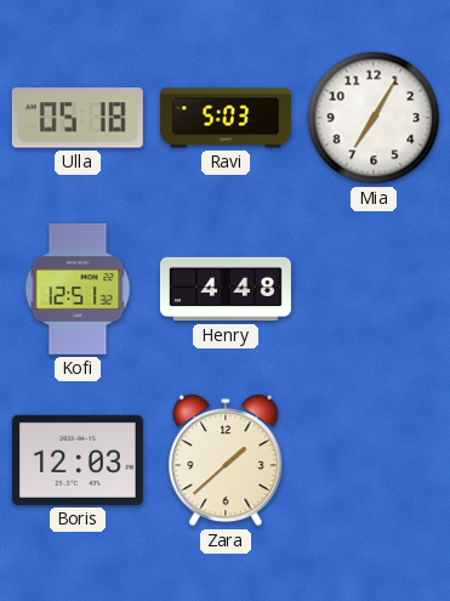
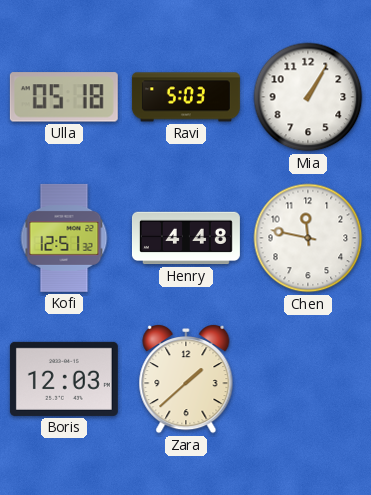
Mia: 7:05 -> 1:05
Chen: none -> 11:47
